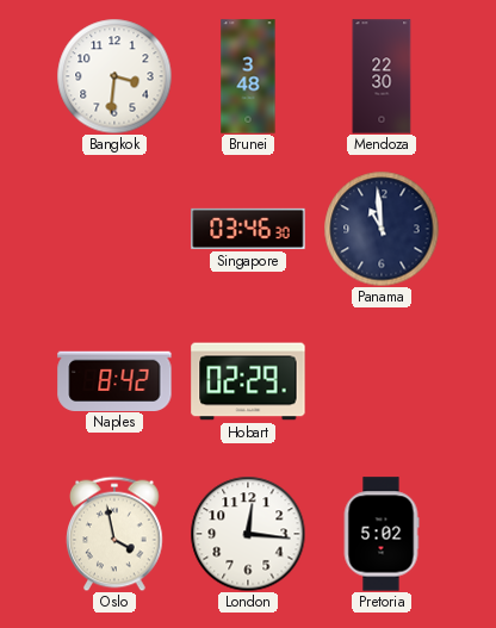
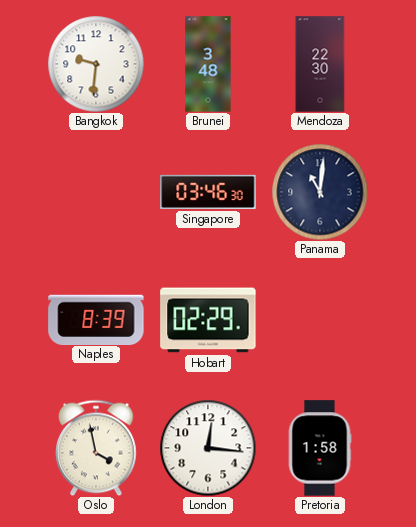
Bangkok: 3:31 -> 9:31
Panama: 10:59 -> 11:01
Naples: 8:42 -> 8:39
Pretoria: 5:02 -> 1:58
